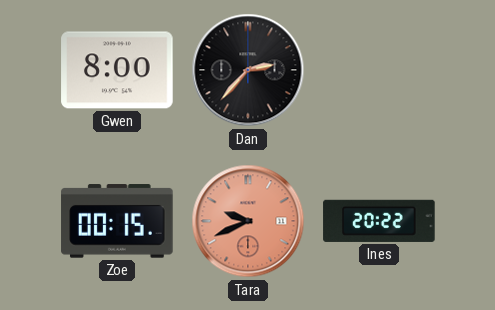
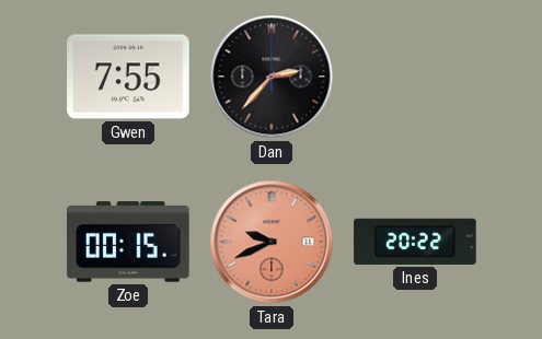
Gwen: 8:00 -> 7:55
